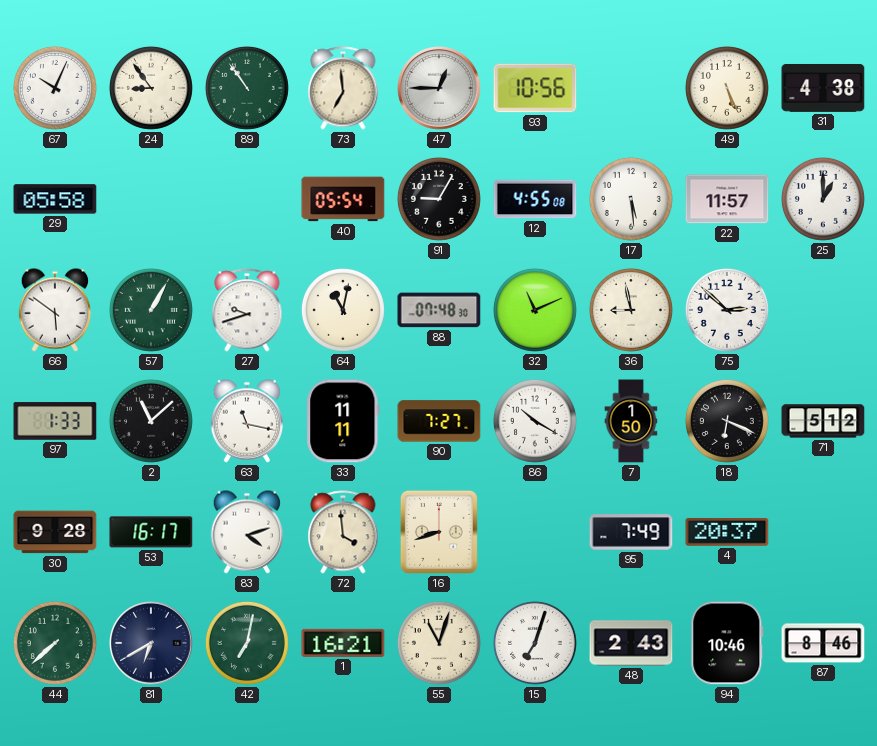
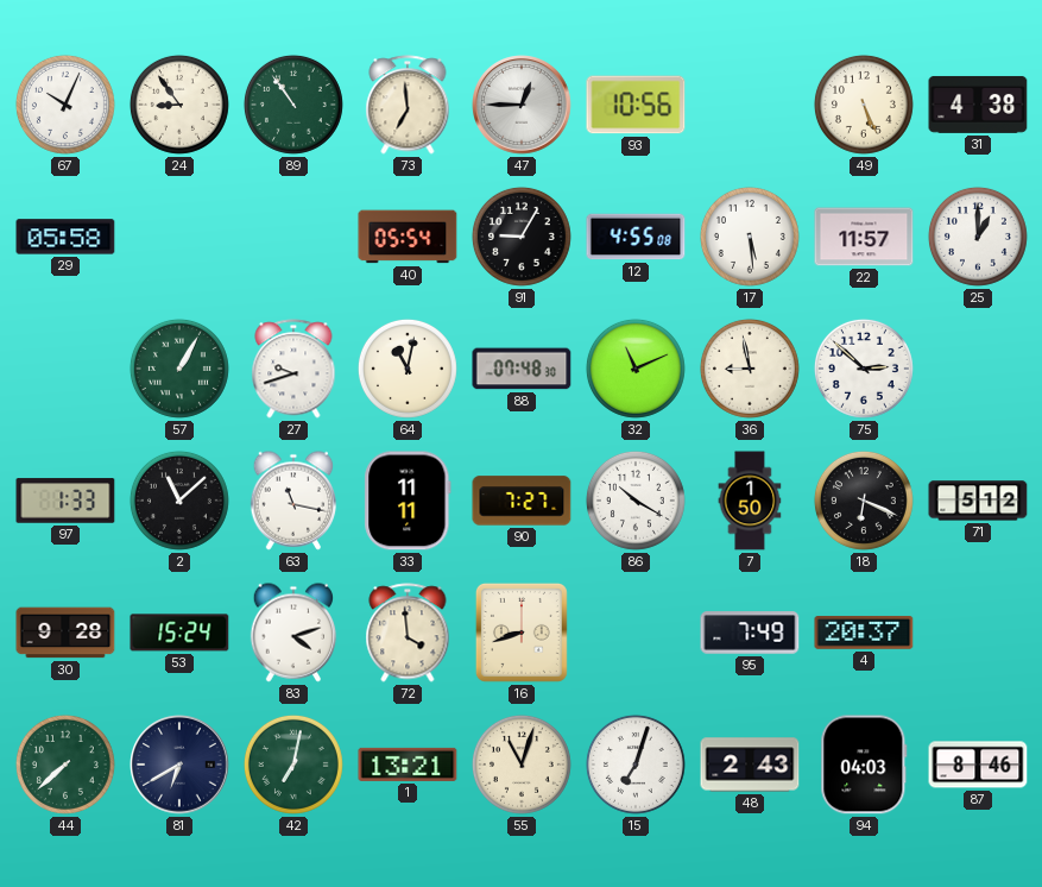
66: 5:51 -> none
53: 16:17 -> 15:24
1: 16:21 -> 13:21
94: 10:46 -> 04:03
